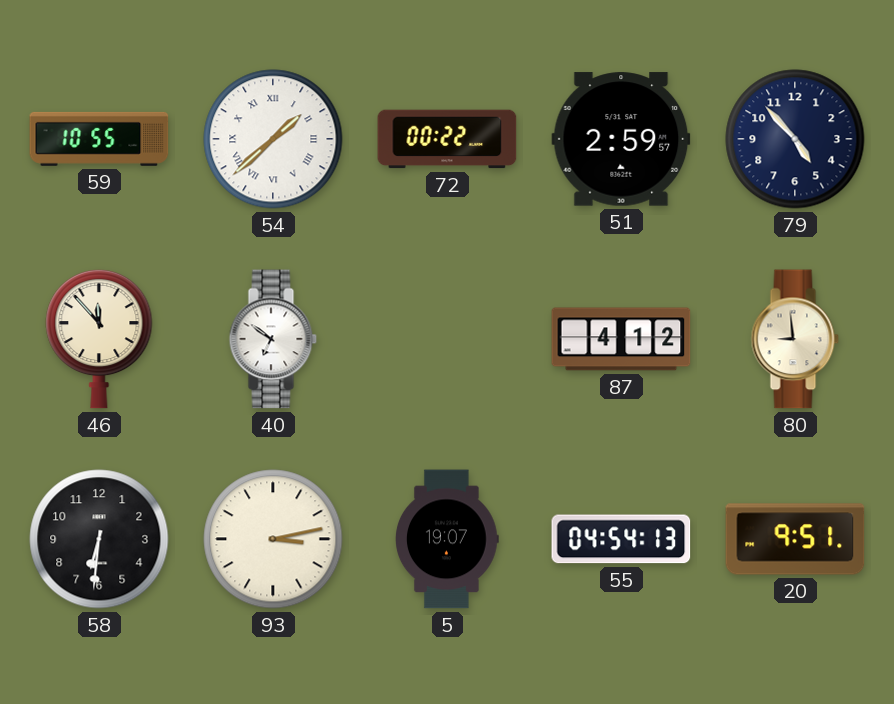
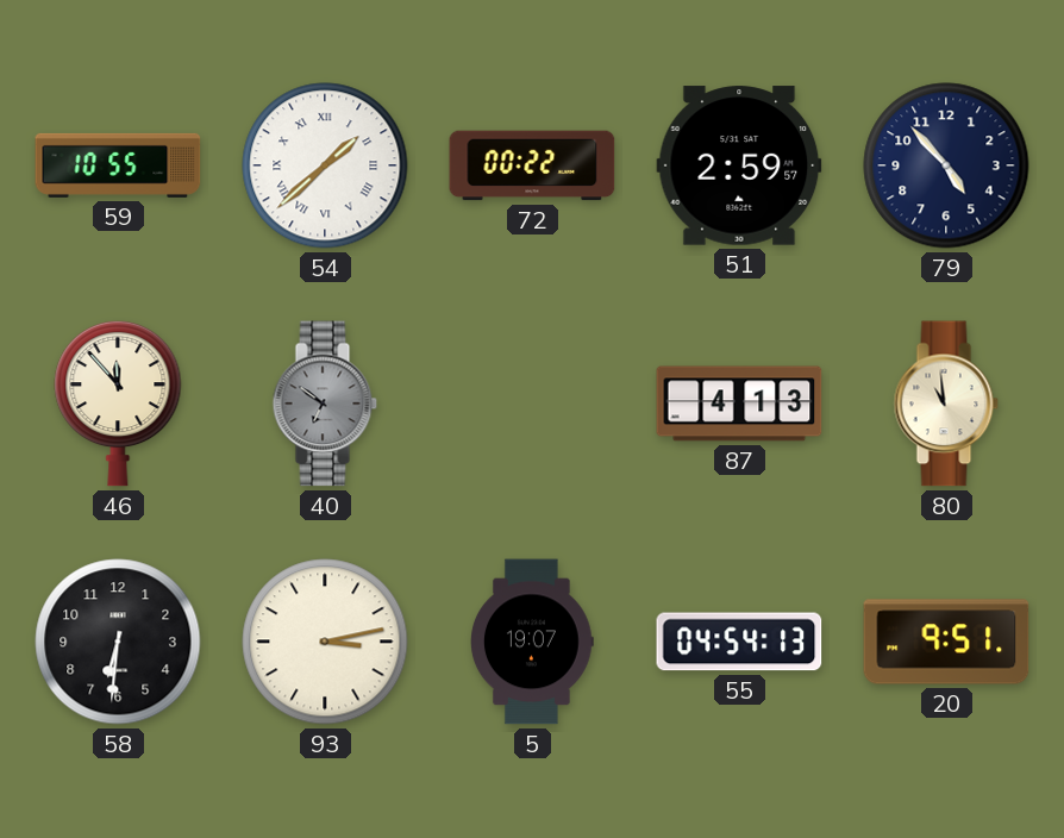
40 dial: white -> grey
87: 4:12 -> 4:13
80: 8:59 -> 10:59
